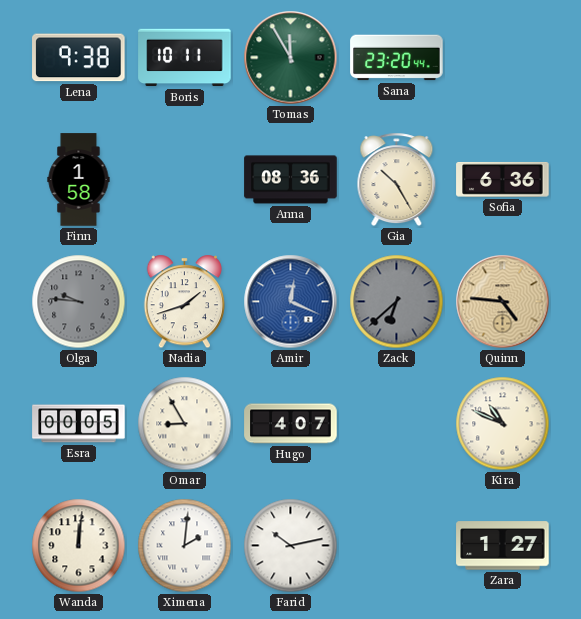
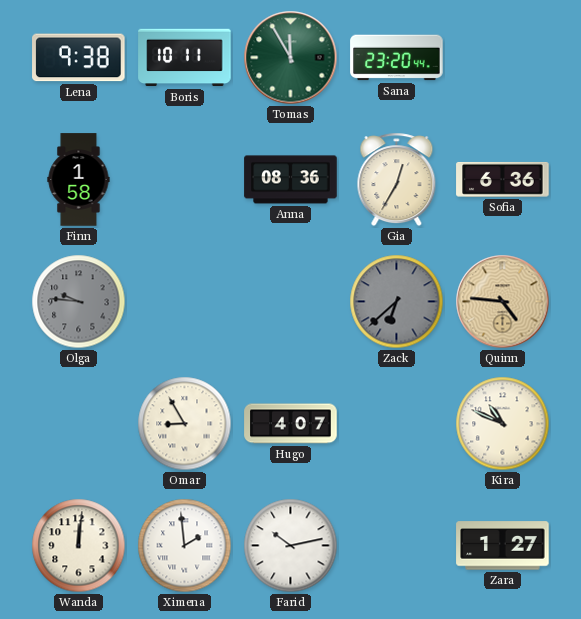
Gia: 10:25 -> 12:35
Nadia: 1:42 -> none
Amir: 12:19 -> none
Esra: 00:05 -> none
Ximena: 2:01 -> 1:59
